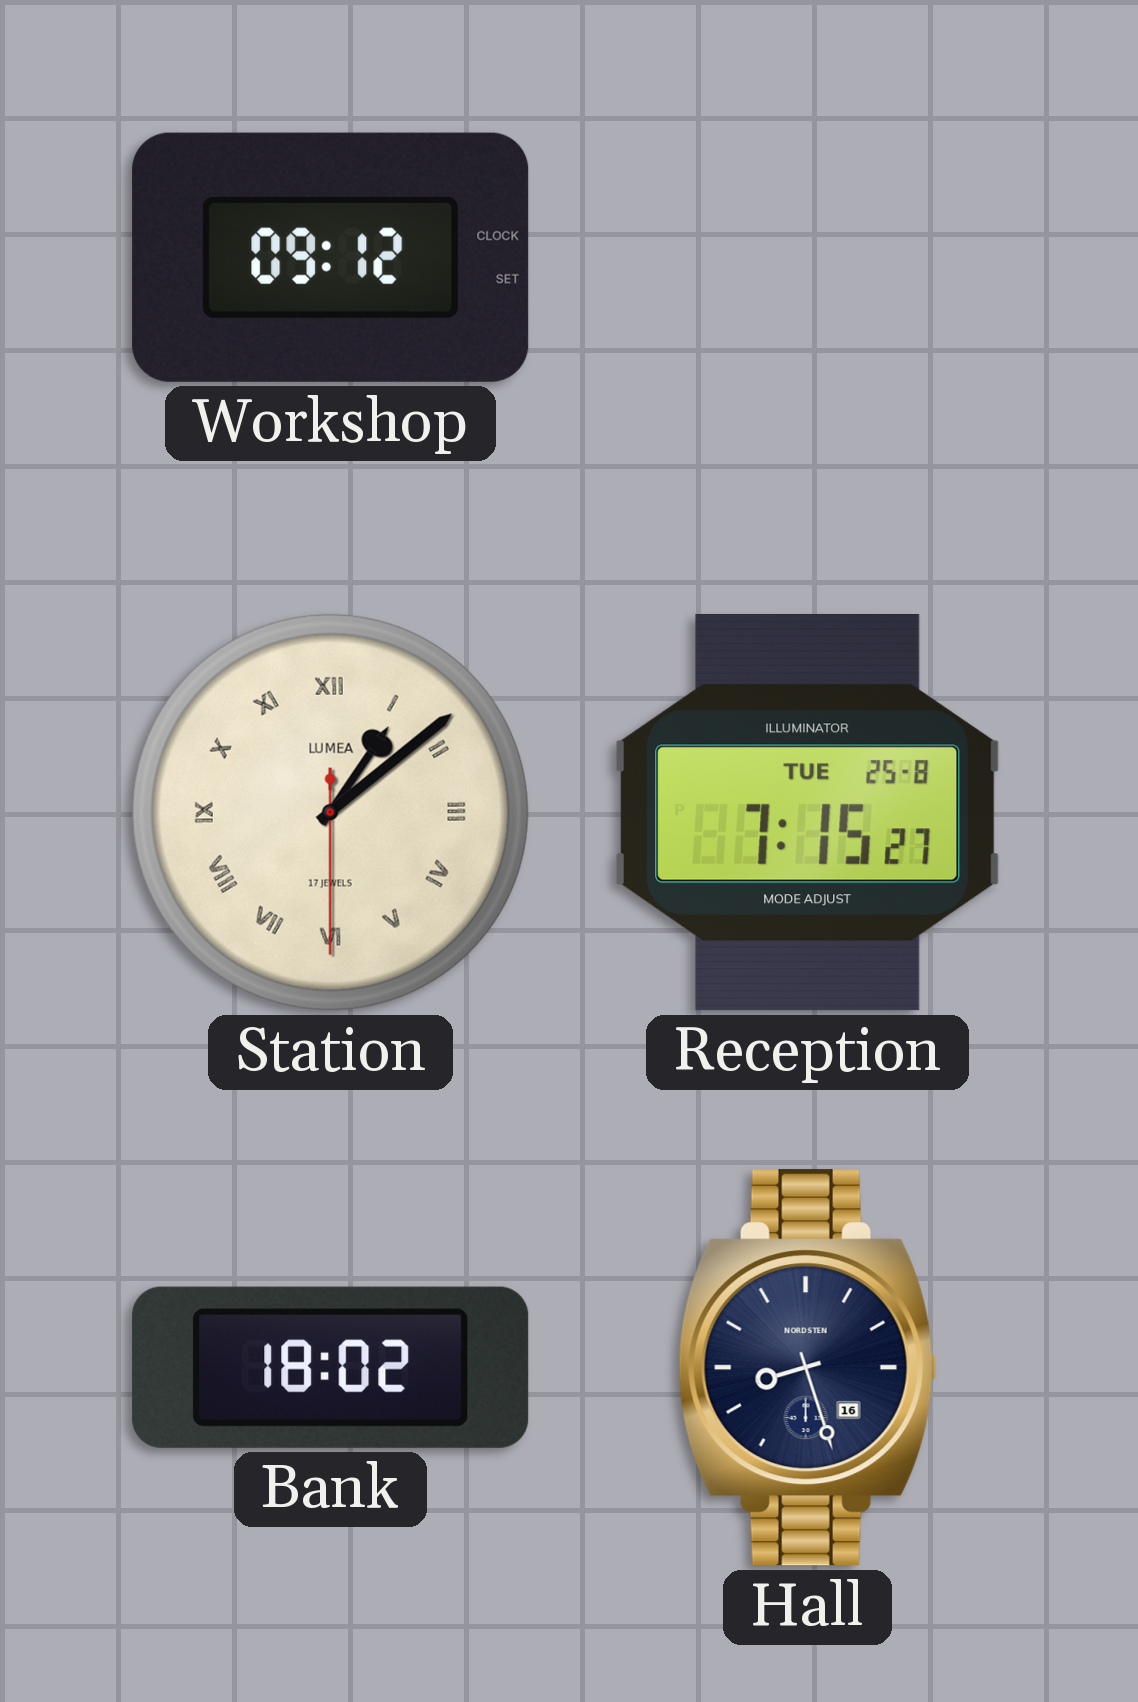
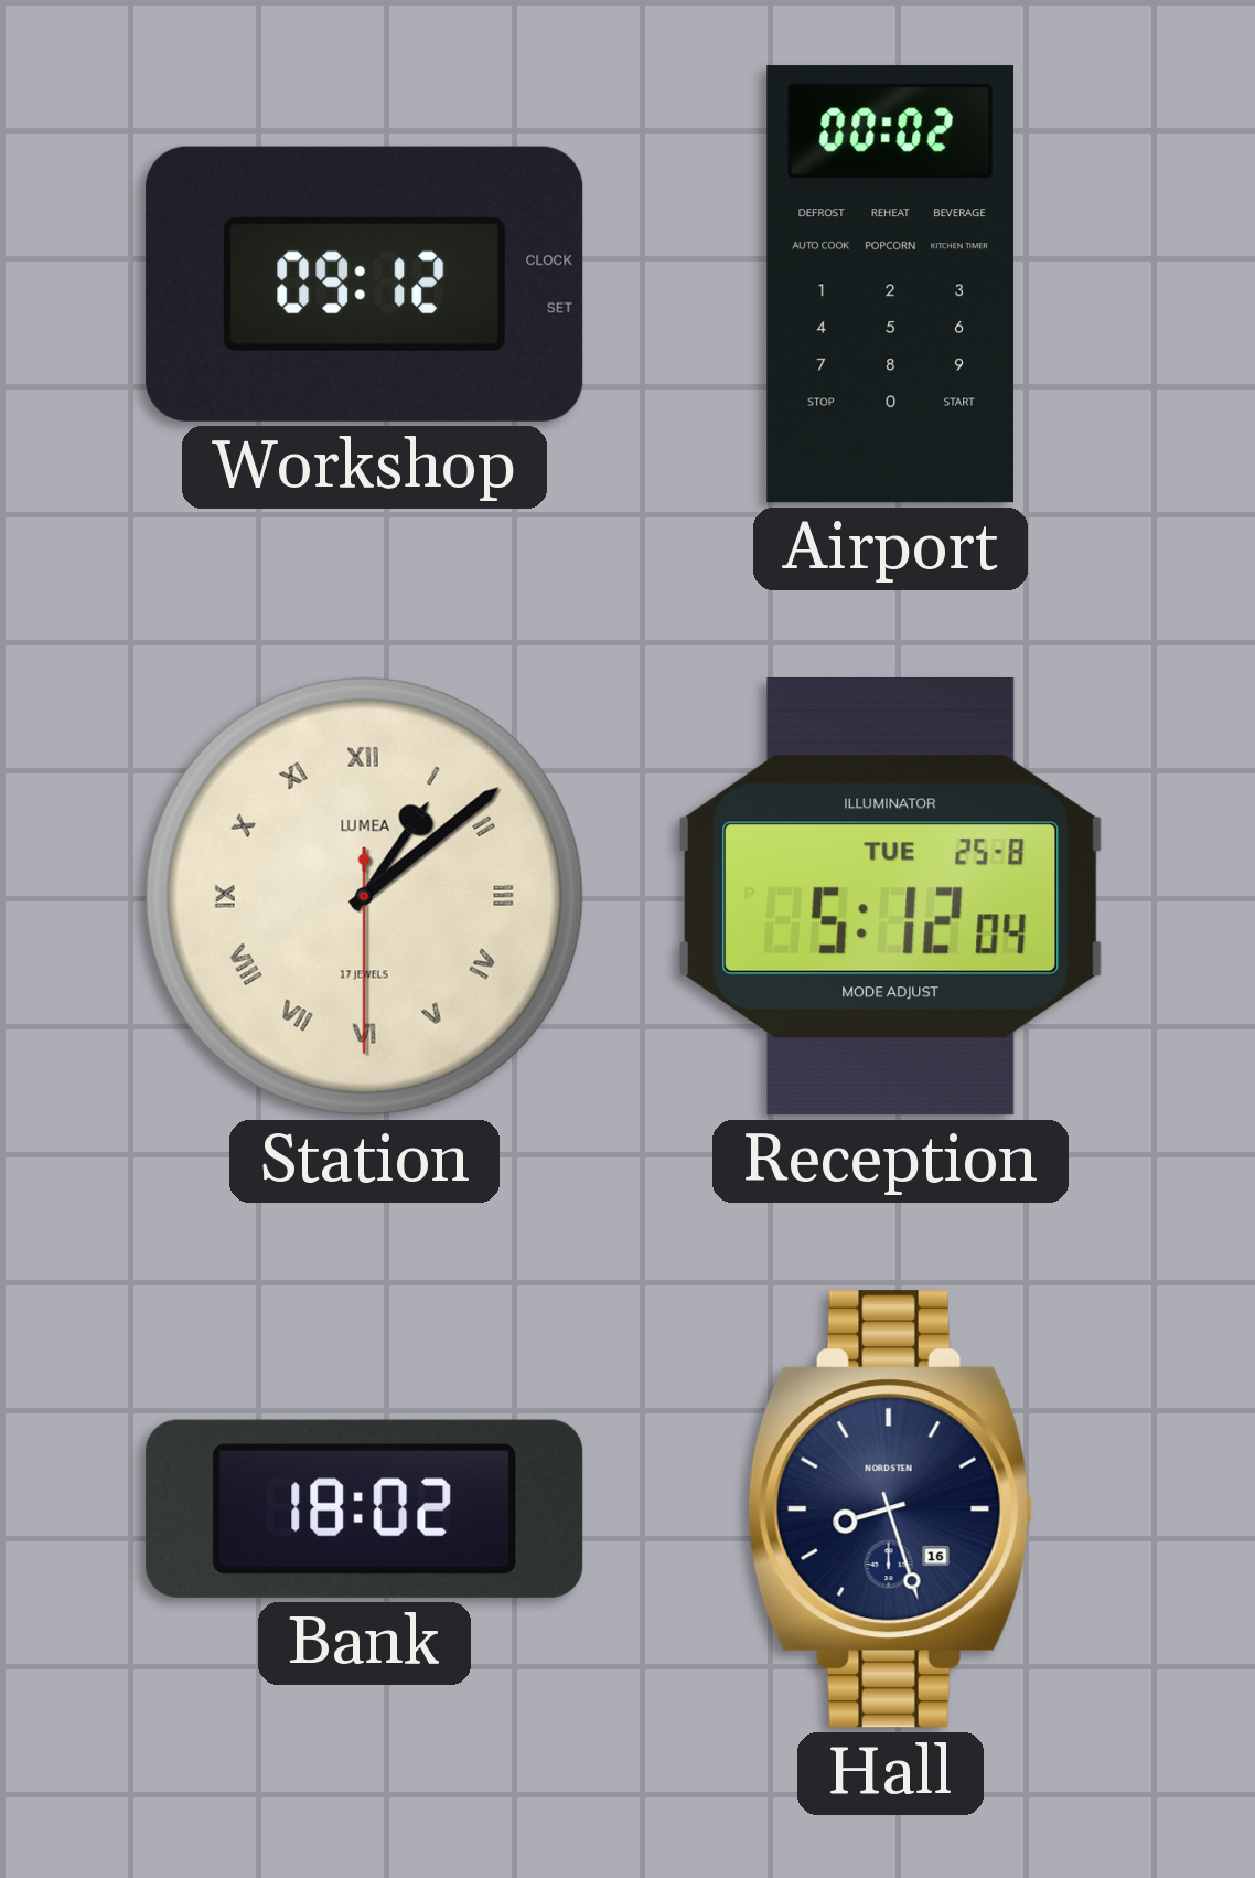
Airport: none -> 00:02
Reception: 7:15 -> 5:12
